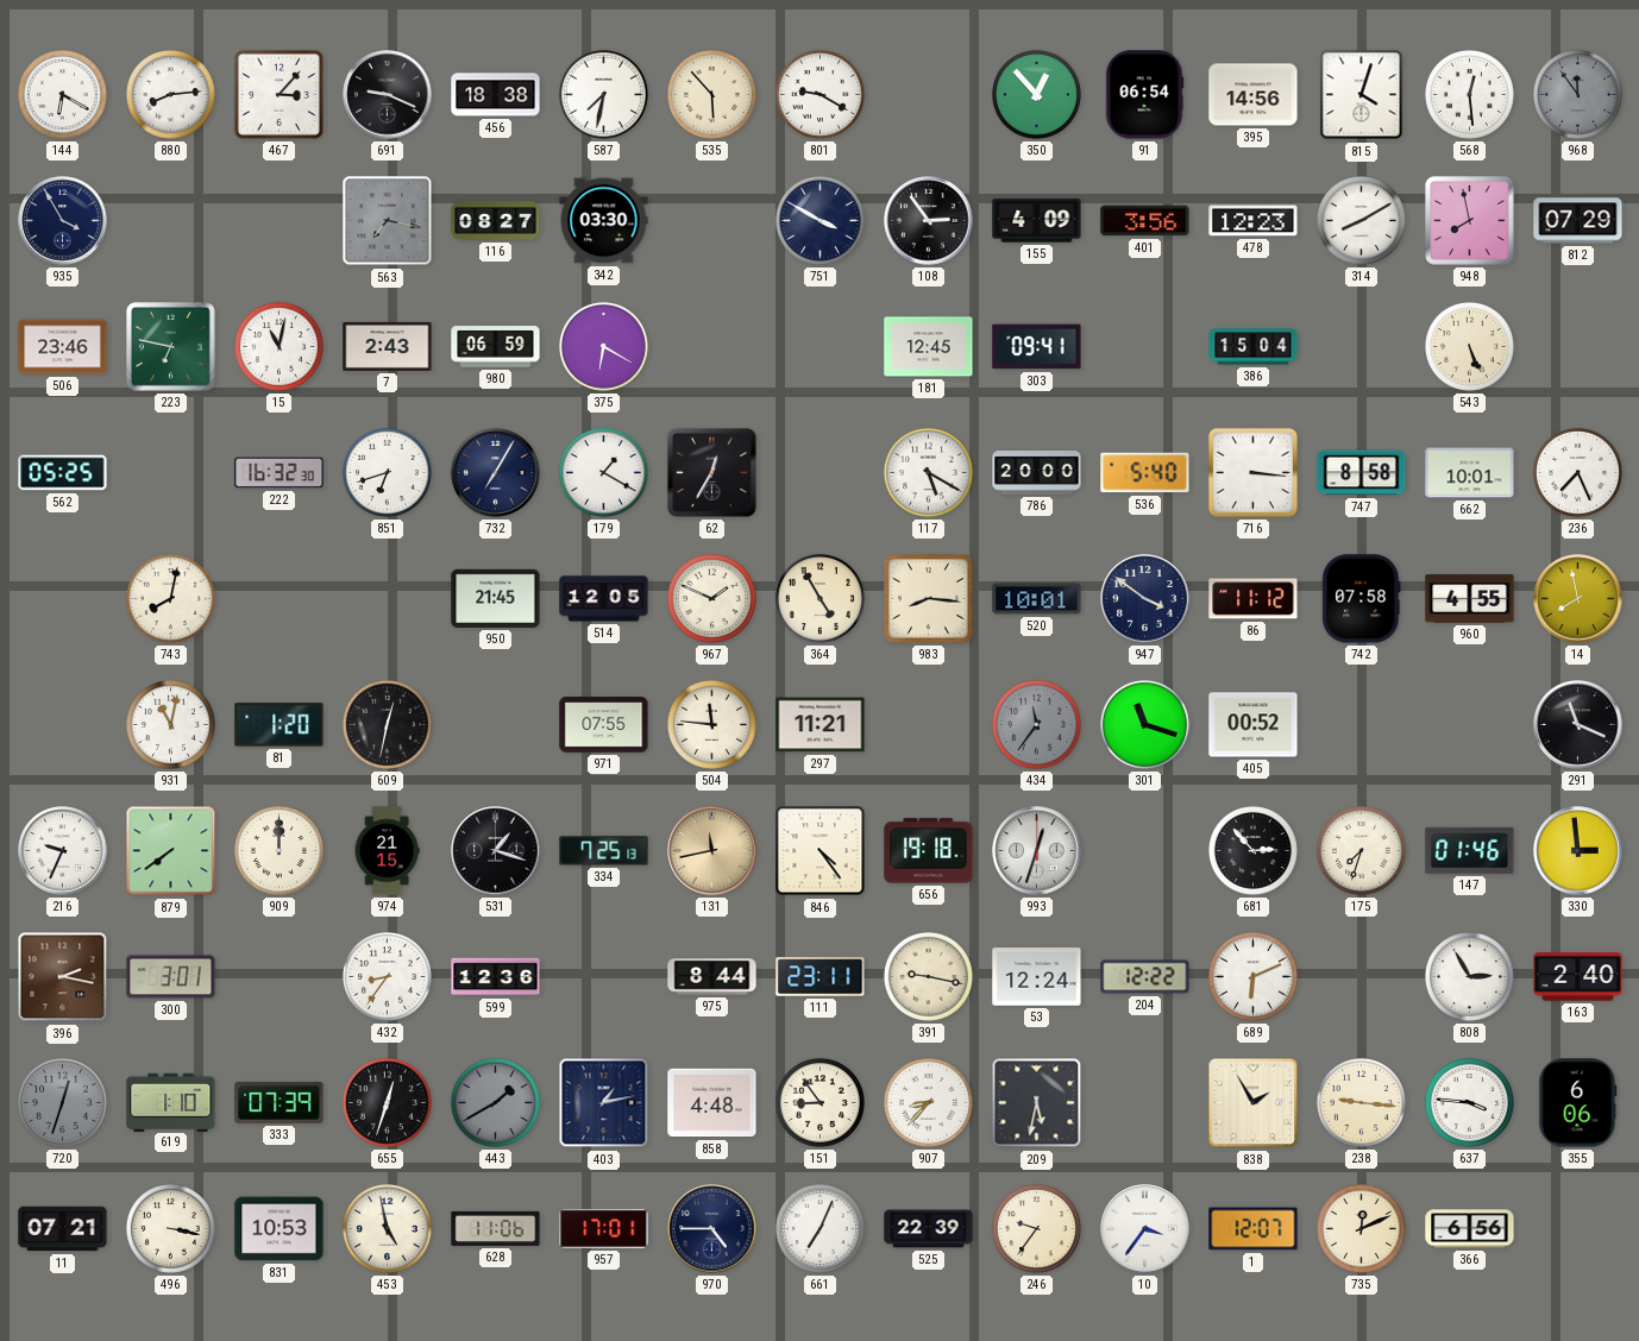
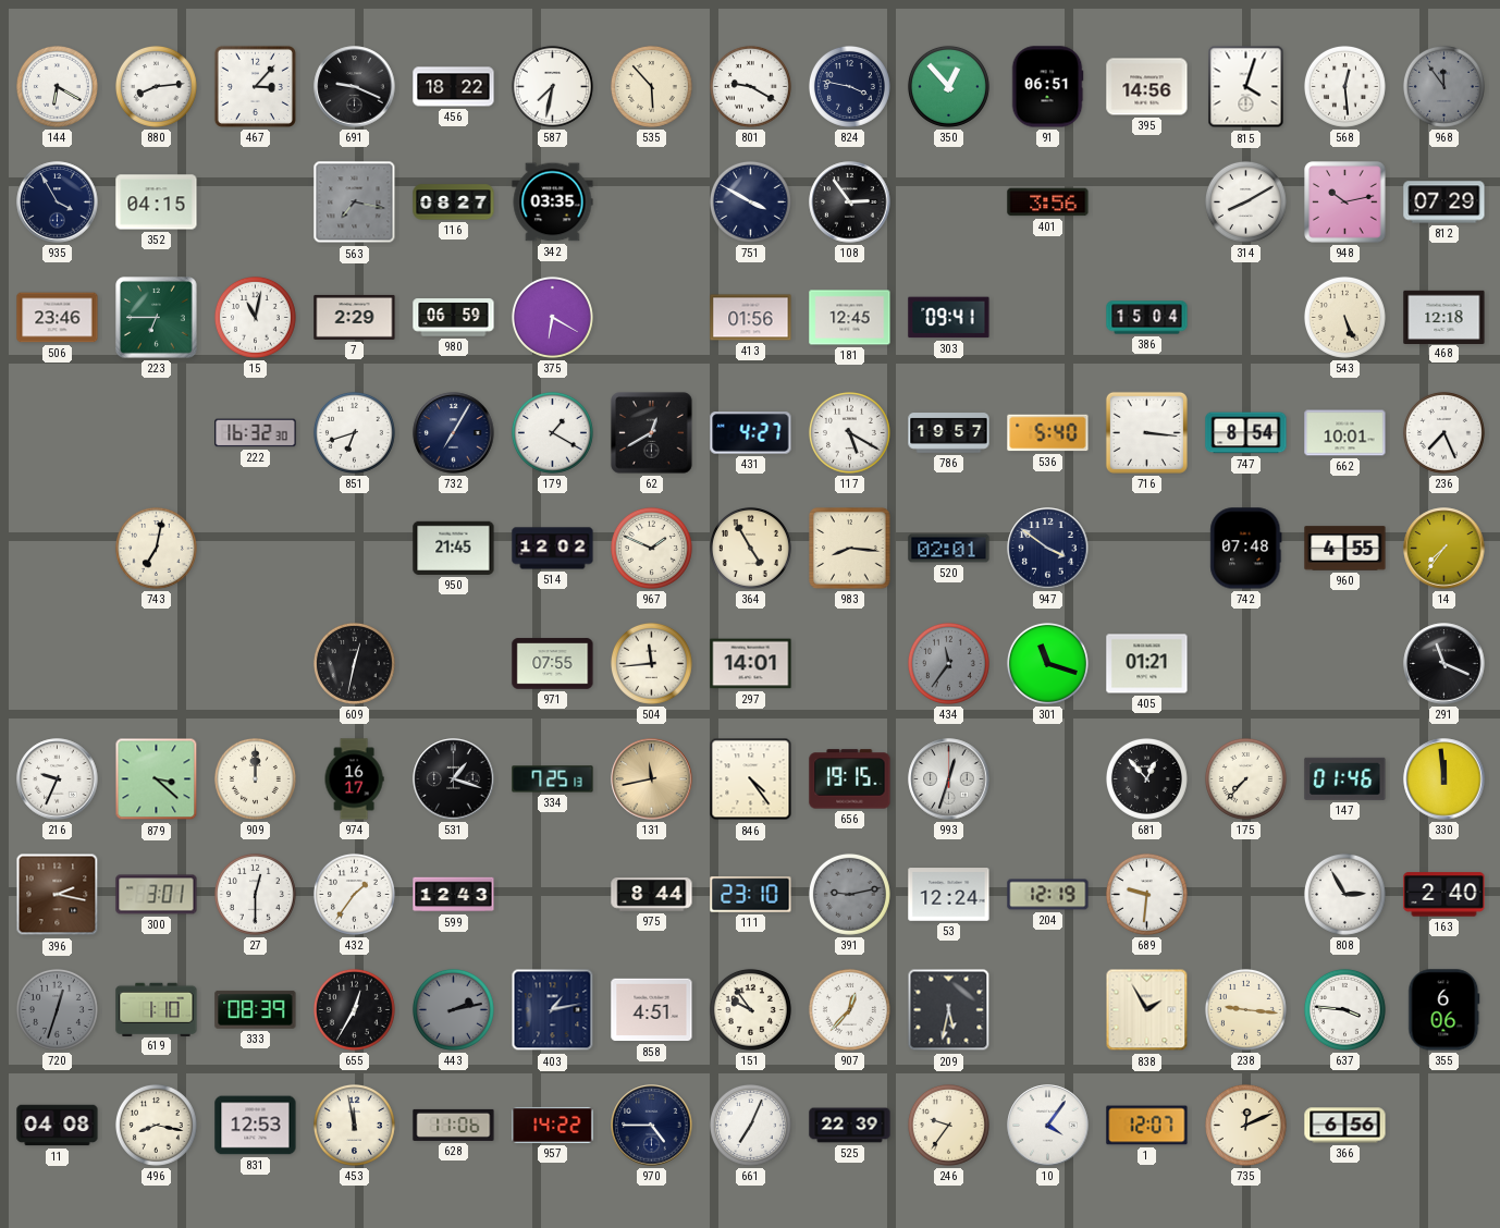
456: 18:38 -> 18:22
824: none -> 3:47
91: 06:54 -> 06:51
352: none -> 04:15
342: 03:30 -> 03:35
155: 4:09 -> none
478: 12:23 -> none
948: 7:58 -> 10:13
223: 6:47 -> 6:45
7: 2:43 -> 2:29
413: none -> 01:56
468: none -> 12:18
562: 05:25 -> none
62: 12:35 -> 12:40
431: none -> 4:27
786: 20:00 -> 19:57
747: 8:58 -> 8:54
743: 8:02 -> 7:02
514: 12:05 -> 12:02
520: 10:01 -> 02:01
86: 11:12 -> none
742: 07:58 -> 07:48
14: 7:58 -> 7:36
931: 11:02 -> none
81: 1:20 -> none
504: 11:46 -> 11:44
297: 11:21 -> 14:01
405: 00:52 -> 01:21
879: 7:39 -> 3:22
974: 21:15 -> 16:17
656: 19:18 -> 19:15
681: 2:53 -> 12:53
175: 7:33 -> 7:37
330: 2:59 -> 11:59
27: none -> 12:30
432: 8:36 -> 1:36
599: 12:36 -> 12:43
111: 23:11 -> 23:10
391: 9:17 -> 9:13
391 dial: cream -> grey
204: 12:22 -> 12:19
689: 6:11 -> 9:31
333: 07:39 -> 08:39
655: 12:33 -> 12:35
443: 1:40 -> 2:13
858: 4:48 -> 4:51
151: 8:54 -> 9:54
907: 8:37 -> 12:37
11: 07:21 -> 04:08
496: 3:17 -> 8:17
831: 10:53 -> 12:53
453: 4:58 -> 11:58
957: 17:01 -> 14:22
10: 3:36 -> 4:06
